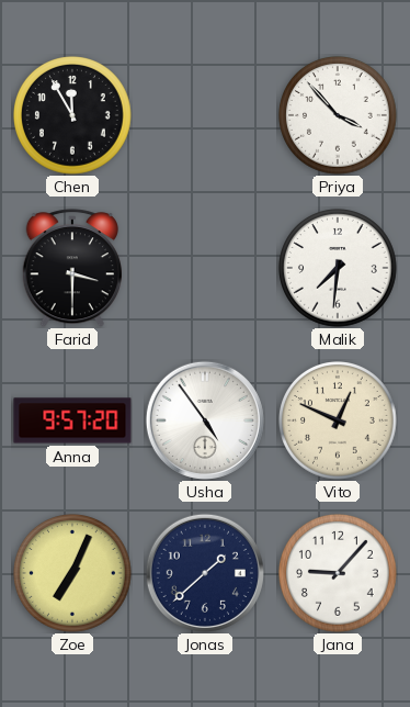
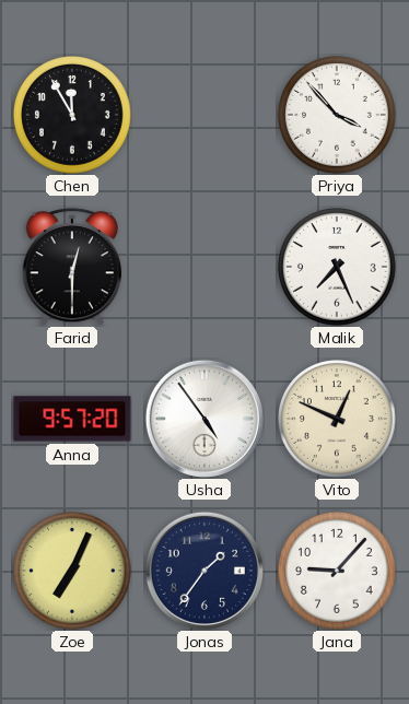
Farid: 3:30 -> 12:30
Malik: 7:31 -> 7:26
Jonas: 1:38 -> 1:36
